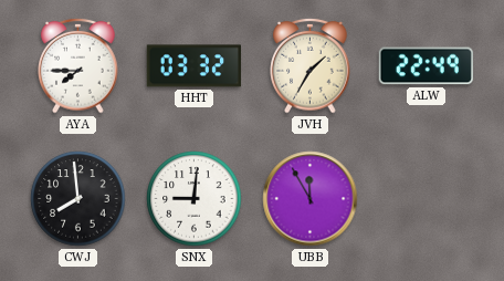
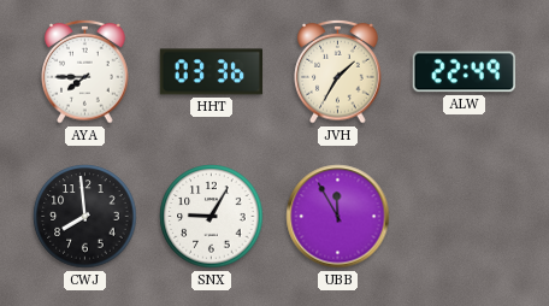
HHT: 03:32 -> 03:36
SNX: 9:01 -> 9:05
